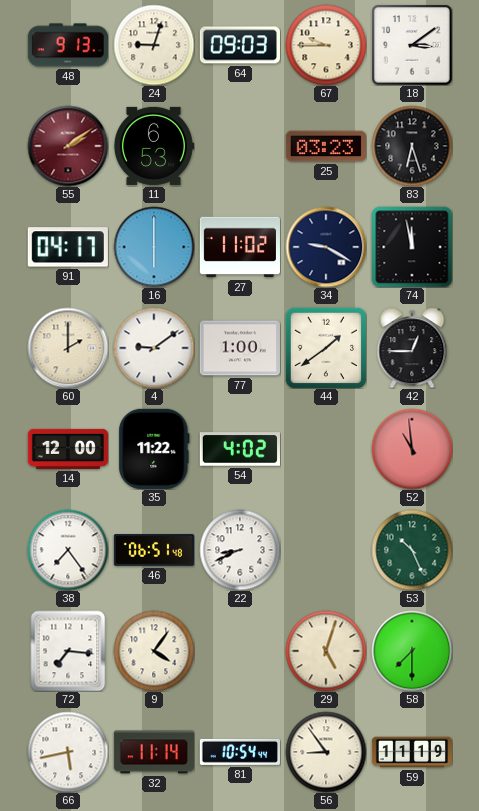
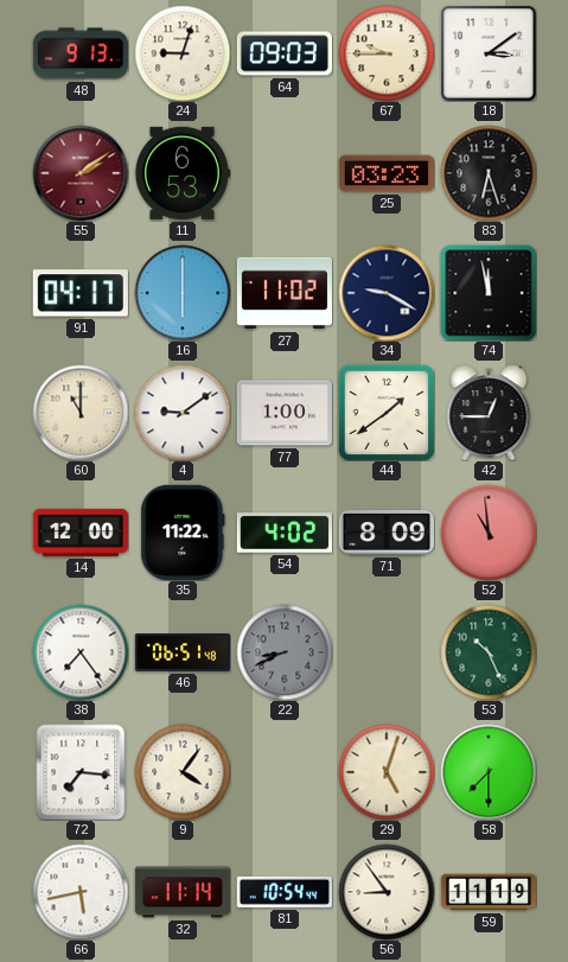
60: 2:00 -> 11:00
71: none -> 8:09
22 dial: white -> grey
